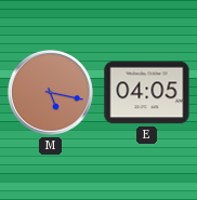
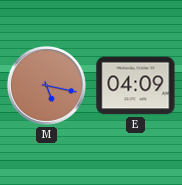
E: 04:05 -> 04:09
